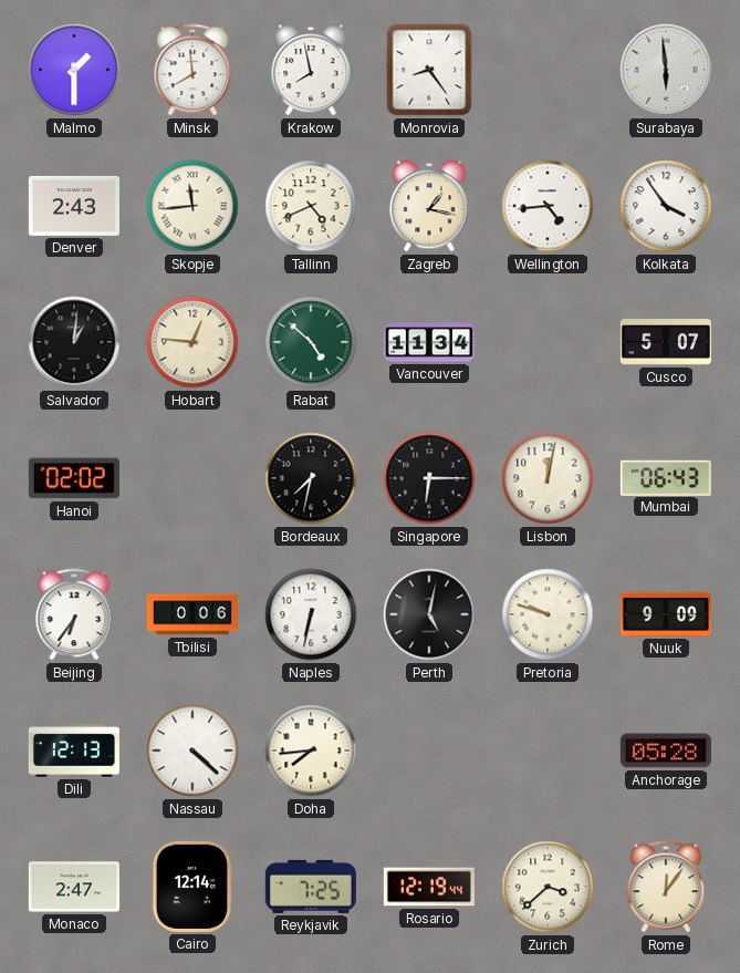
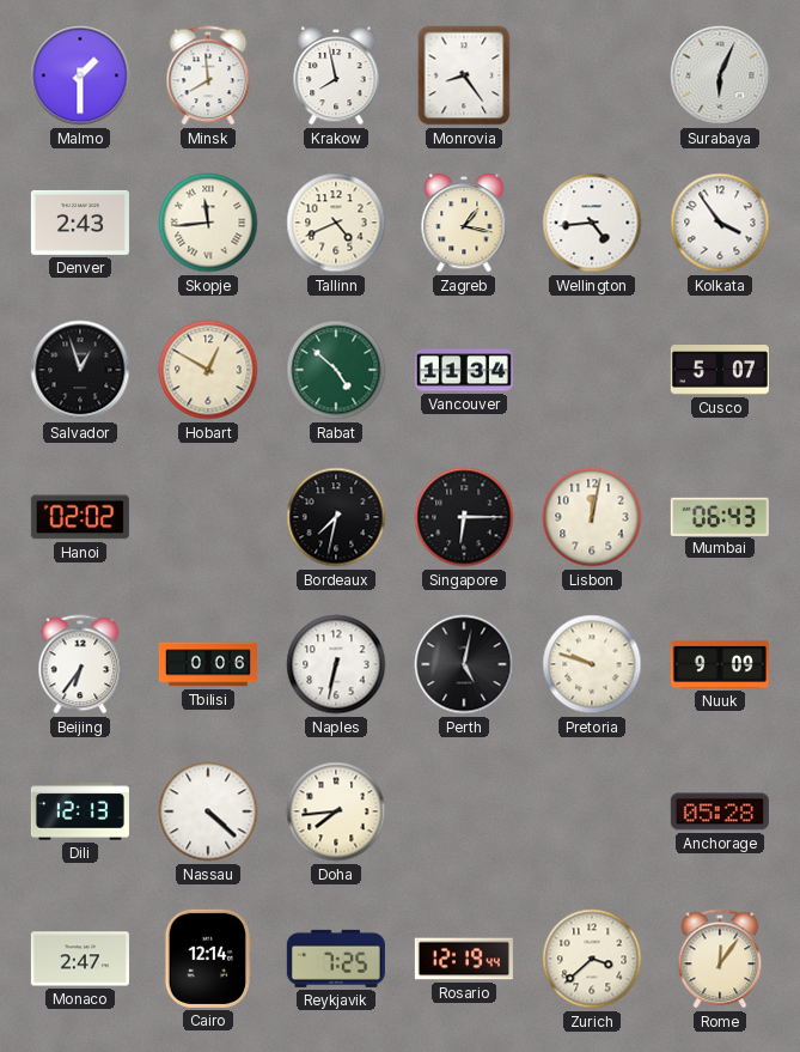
Surabaya: 5:59 -> 6:04
Salvador: 1:01 -> 12:57
Hobart: 12:46 -> 12:50
